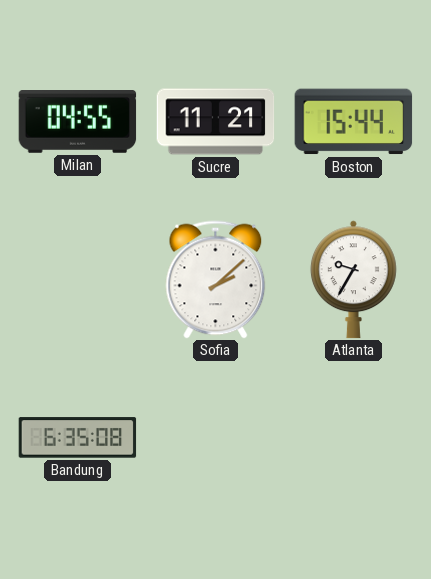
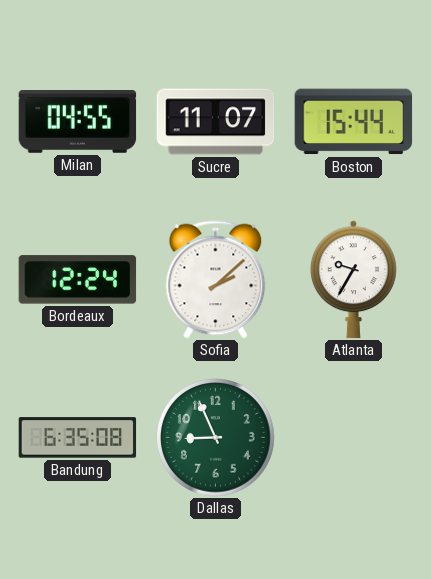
Sucre: 11:21 -> 11:07
Bordeaux: none -> 12:24
Dallas: none -> 8:56
